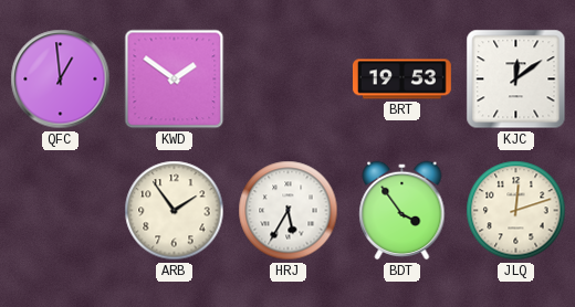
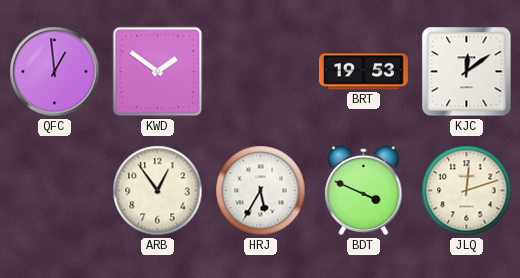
ARB: 1:54 -> 12:54
BDT: 3:54 -> 3:49
